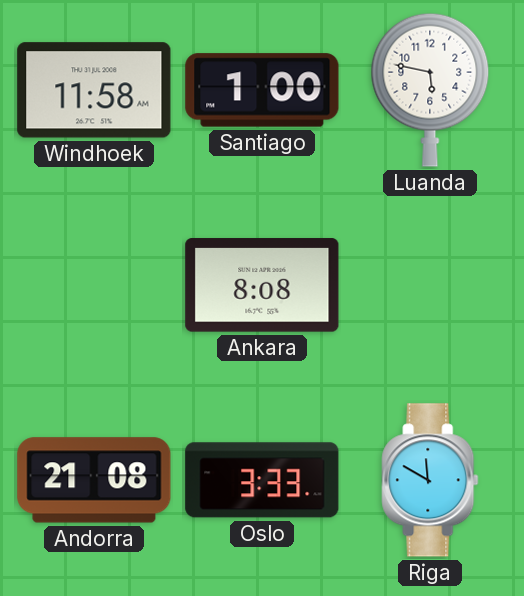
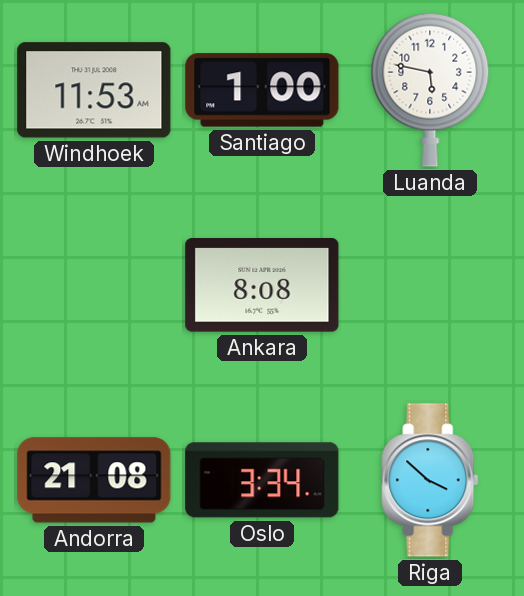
Windhoek: 11:58 -> 11:53
Oslo: 3:33 -> 3:34
Riga: 11:50 -> 3:52
